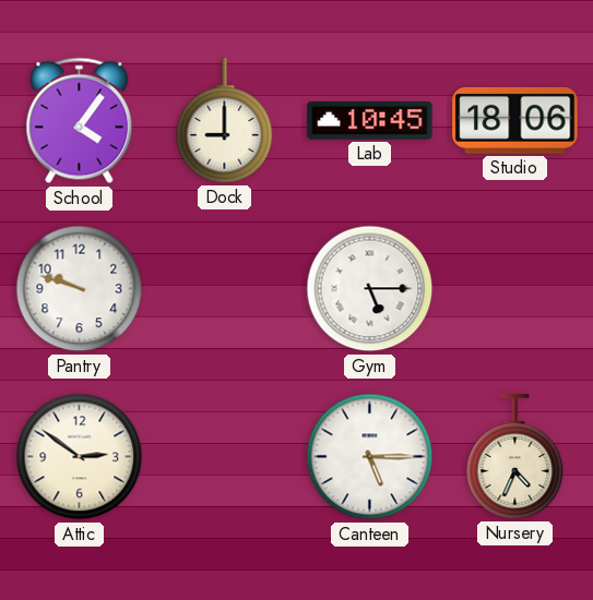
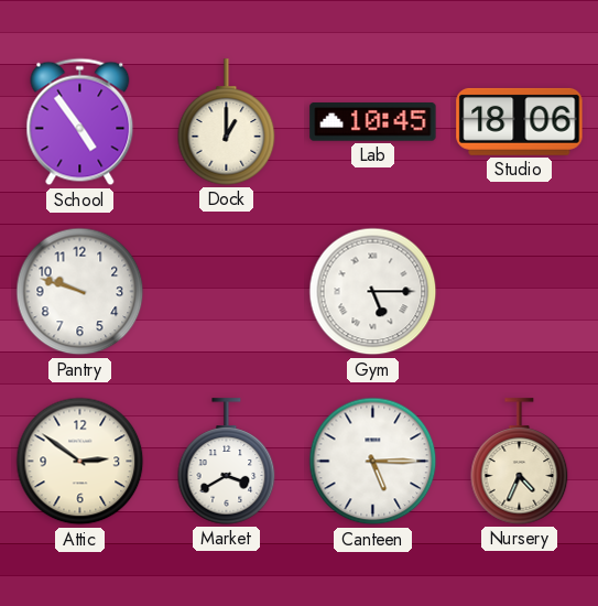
School: 4:06 -> 4:54
Dock: 9:00 -> 1:00
Market: none -> 3:40
